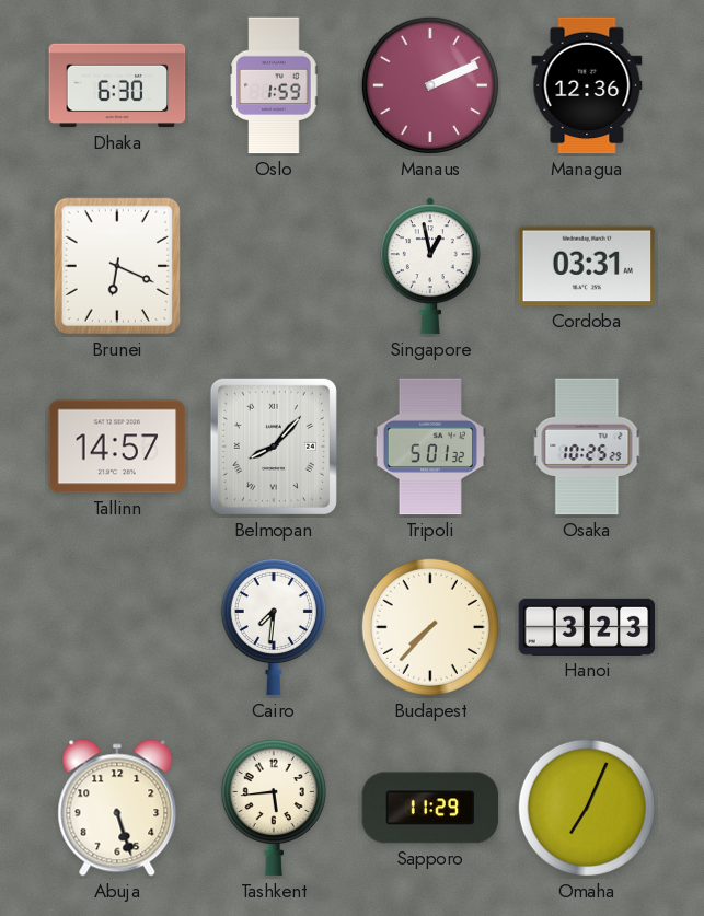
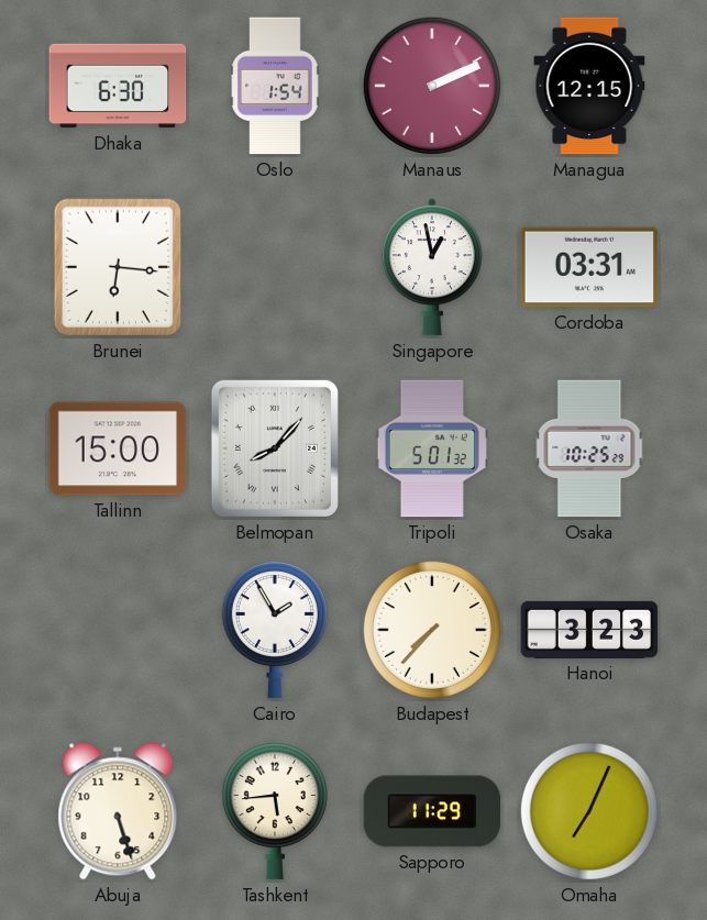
Oslo: 1:59 -> 1:54
Managua: 12:36 -> 12:15
Brunei: 6:19 -> 6:16
Tallinn: 14:57 -> 15:00
Cairo: 7:31 -> 1:55
